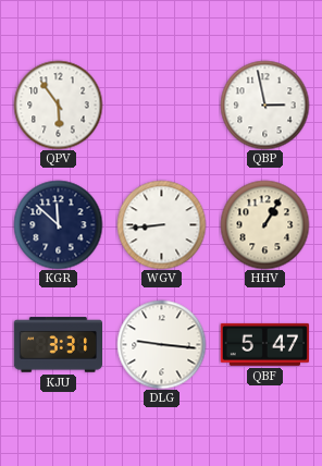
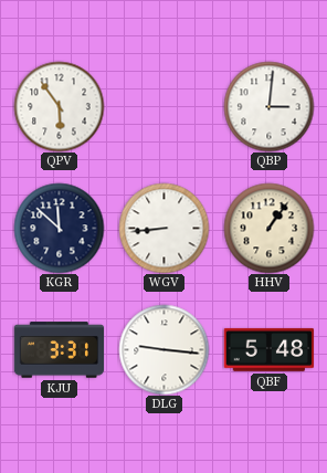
QBP: 2:58 -> 3:01
HHV: 1:05 -> 1:06
QBF: 5:47 -> 5:48
